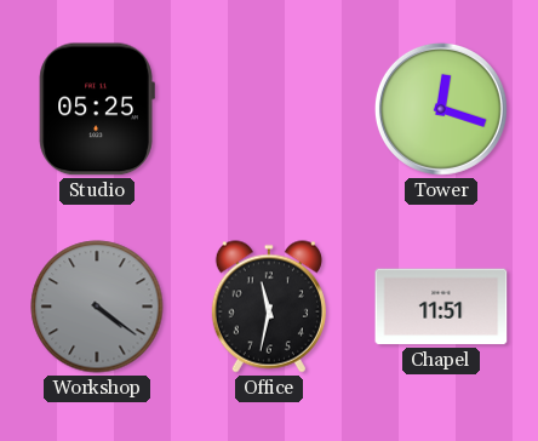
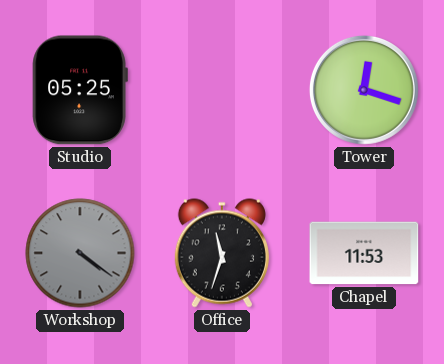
Office: 11:32 -> 11:33
Chapel: 11:51 -> 11:53
